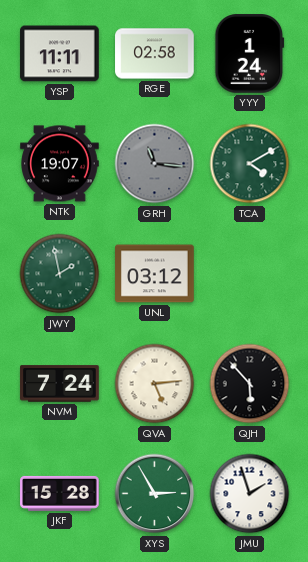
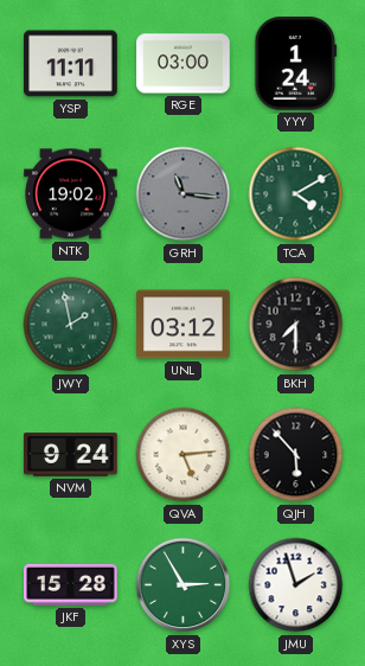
RGE: 02:58 -> 03:00
NTK: 19:07 -> 19:02
BKH: none -> 7:30
NVM: 7:24 -> 9:24
